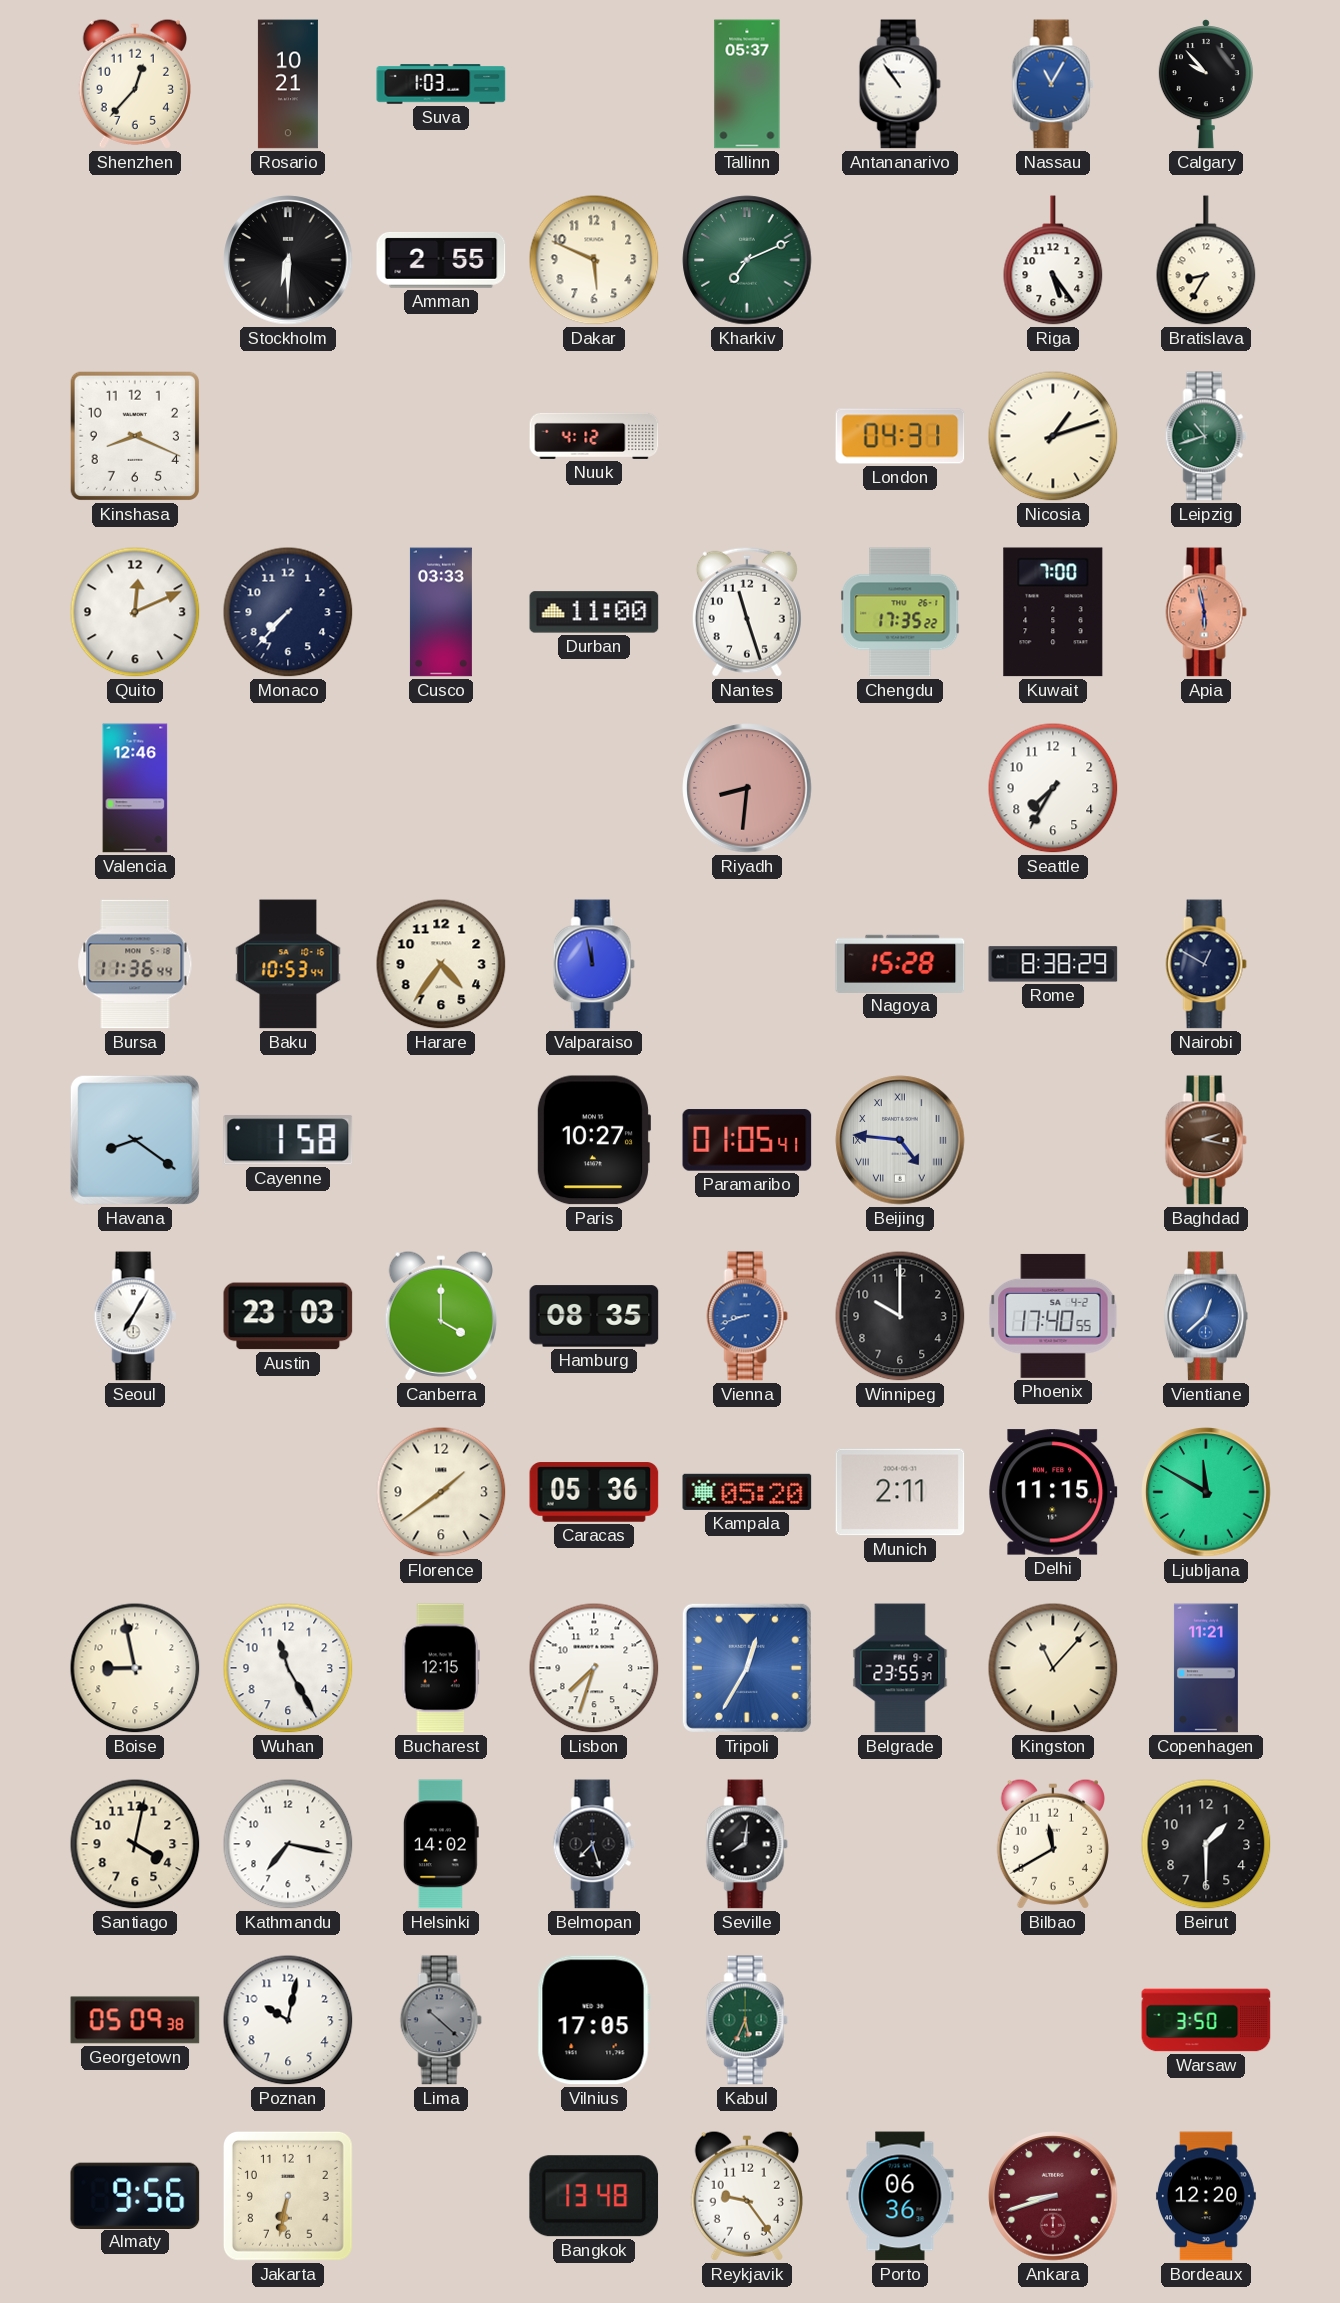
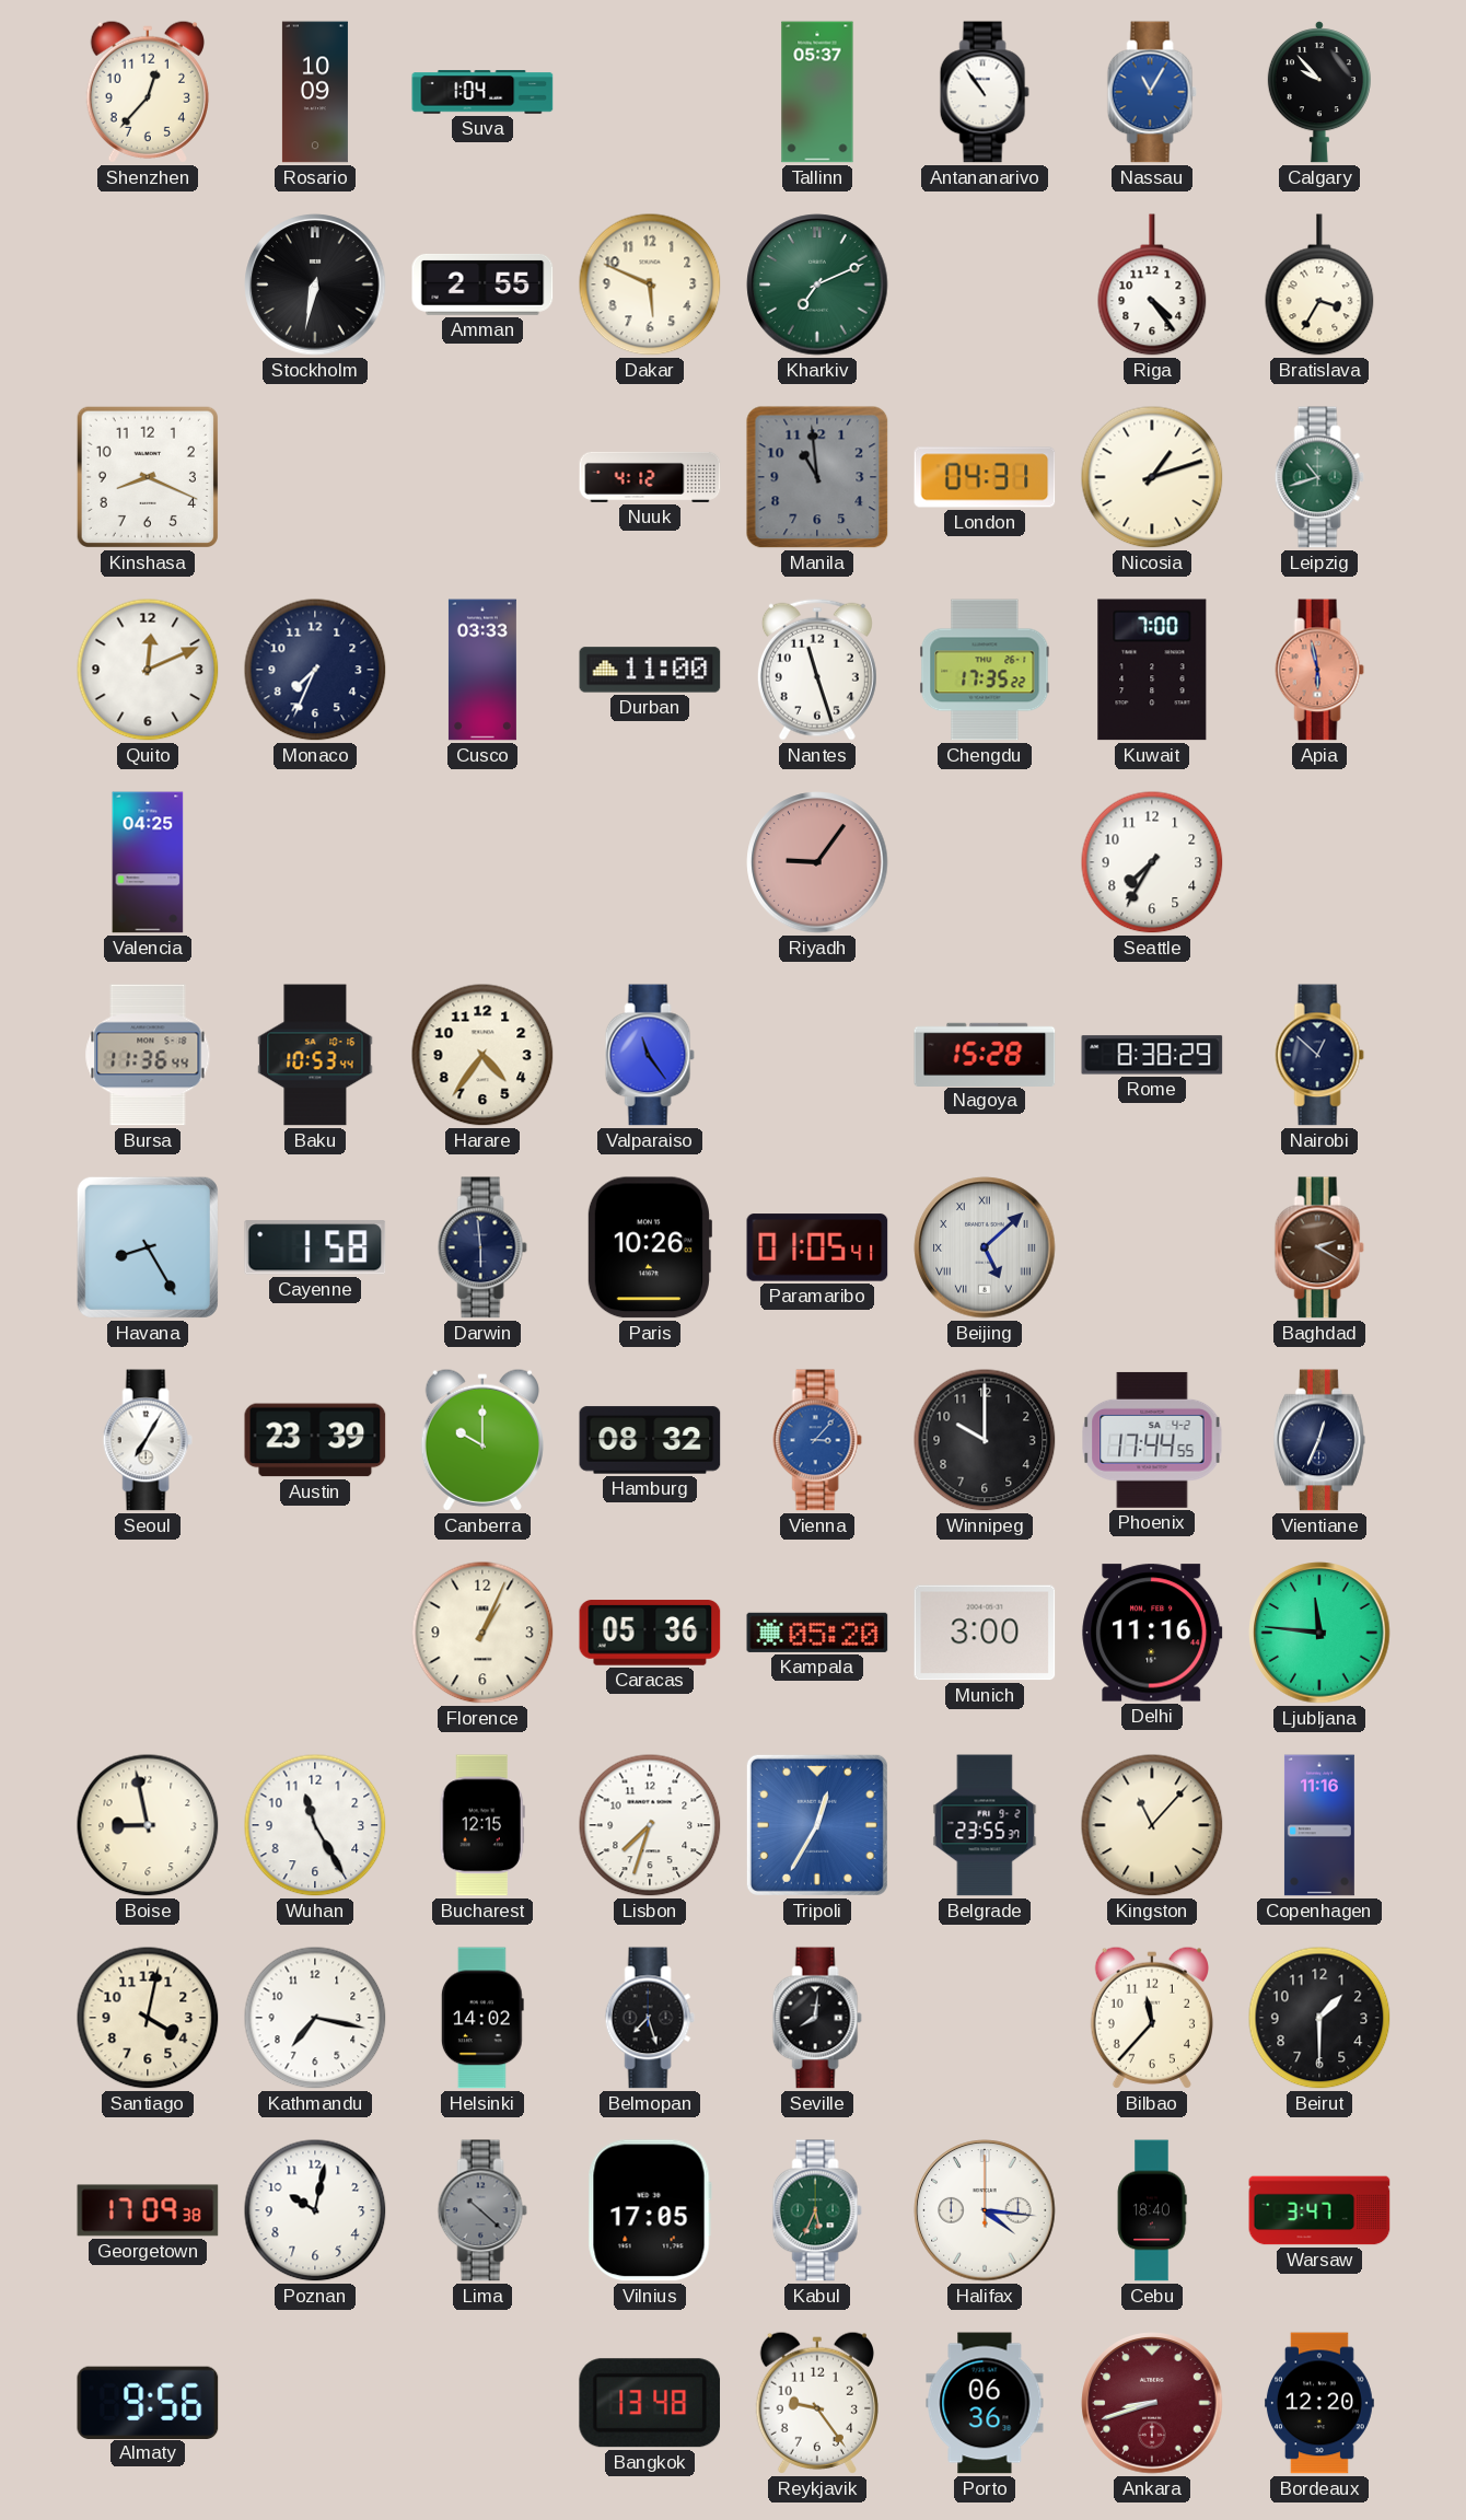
Rosario: 10:21 -> 10:09
Suva: 1:03 -> 1:04
Stockholm: 6:30 -> 6:32
Riga: 5:24 -> 4:24
Bratislava: 8:35 -> 3:35
Manila: none -> 10:59
Monaco: 7:37 -> 7:34
Valencia: 12:46 -> 04:25
Riyadh: 8:31 -> 9:06
Valparaiso: 11:58 -> 11:24
Nairobi: 12:50 -> 12:52
Havana: 8:21 -> 8:25
Darwin: none -> 5:59
Paris: 10:27 -> 10:26
Beijing: 4:46 -> 5:08
Baghdad: 2:17 -> 2:20
Austin: 23:03 -> 23:39
Canberra: 4:00 -> 10:00
Hamburg: 08:35 -> 08:32
Vienna: 8:42 -> 3:07
Phoenix: 17:40 -> 17:44
Vientiane: 12:38 -> 12:34
Vientiane dial: blue -> navy
Florence: 1:39 -> 1:04
Munich: 2:11 -> 3:00
Delhi: 11:15 -> 11:16
Ljubljana: 11:50 -> 11:46
Copenhagen: 11:21 -> 11:16
Bilbao: 11:40 -> 11:37
Georgetown: 05:09 -> 17:09
Halifax: none -> 4:16
Cebu: none -> 18:40
Warsaw: 3:50 -> 3:47
Jakarta: 6:32 -> none
